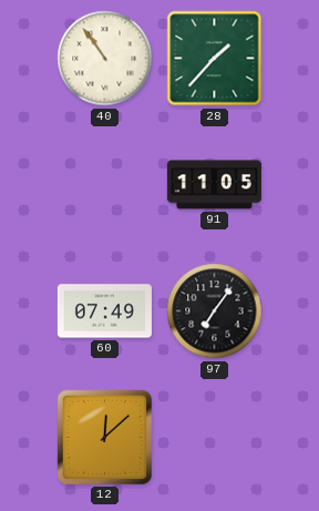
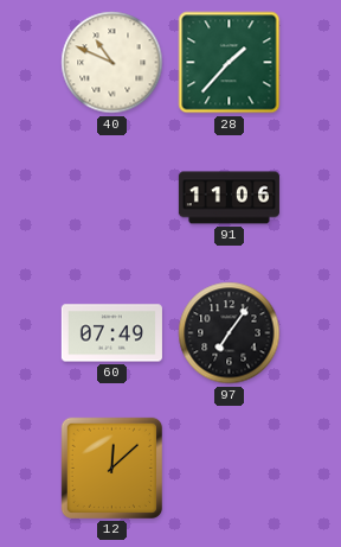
40: 10:54 -> 10:49
91: 11:05 -> 11:06
